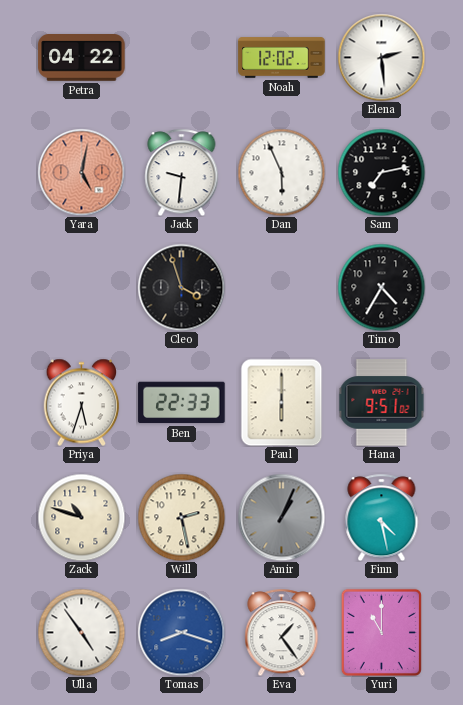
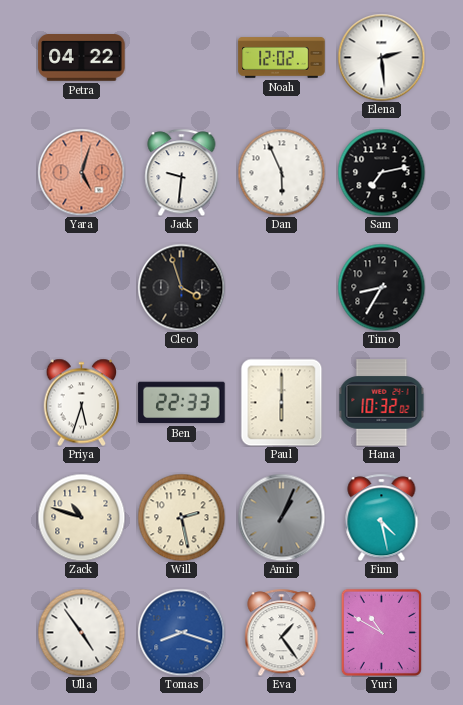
Yara: 5:02 -> 5:03
Timo: 4:35 -> 8:35
Hana: 9:51 -> 10:32
Yuri: 11:00 -> 10:50
